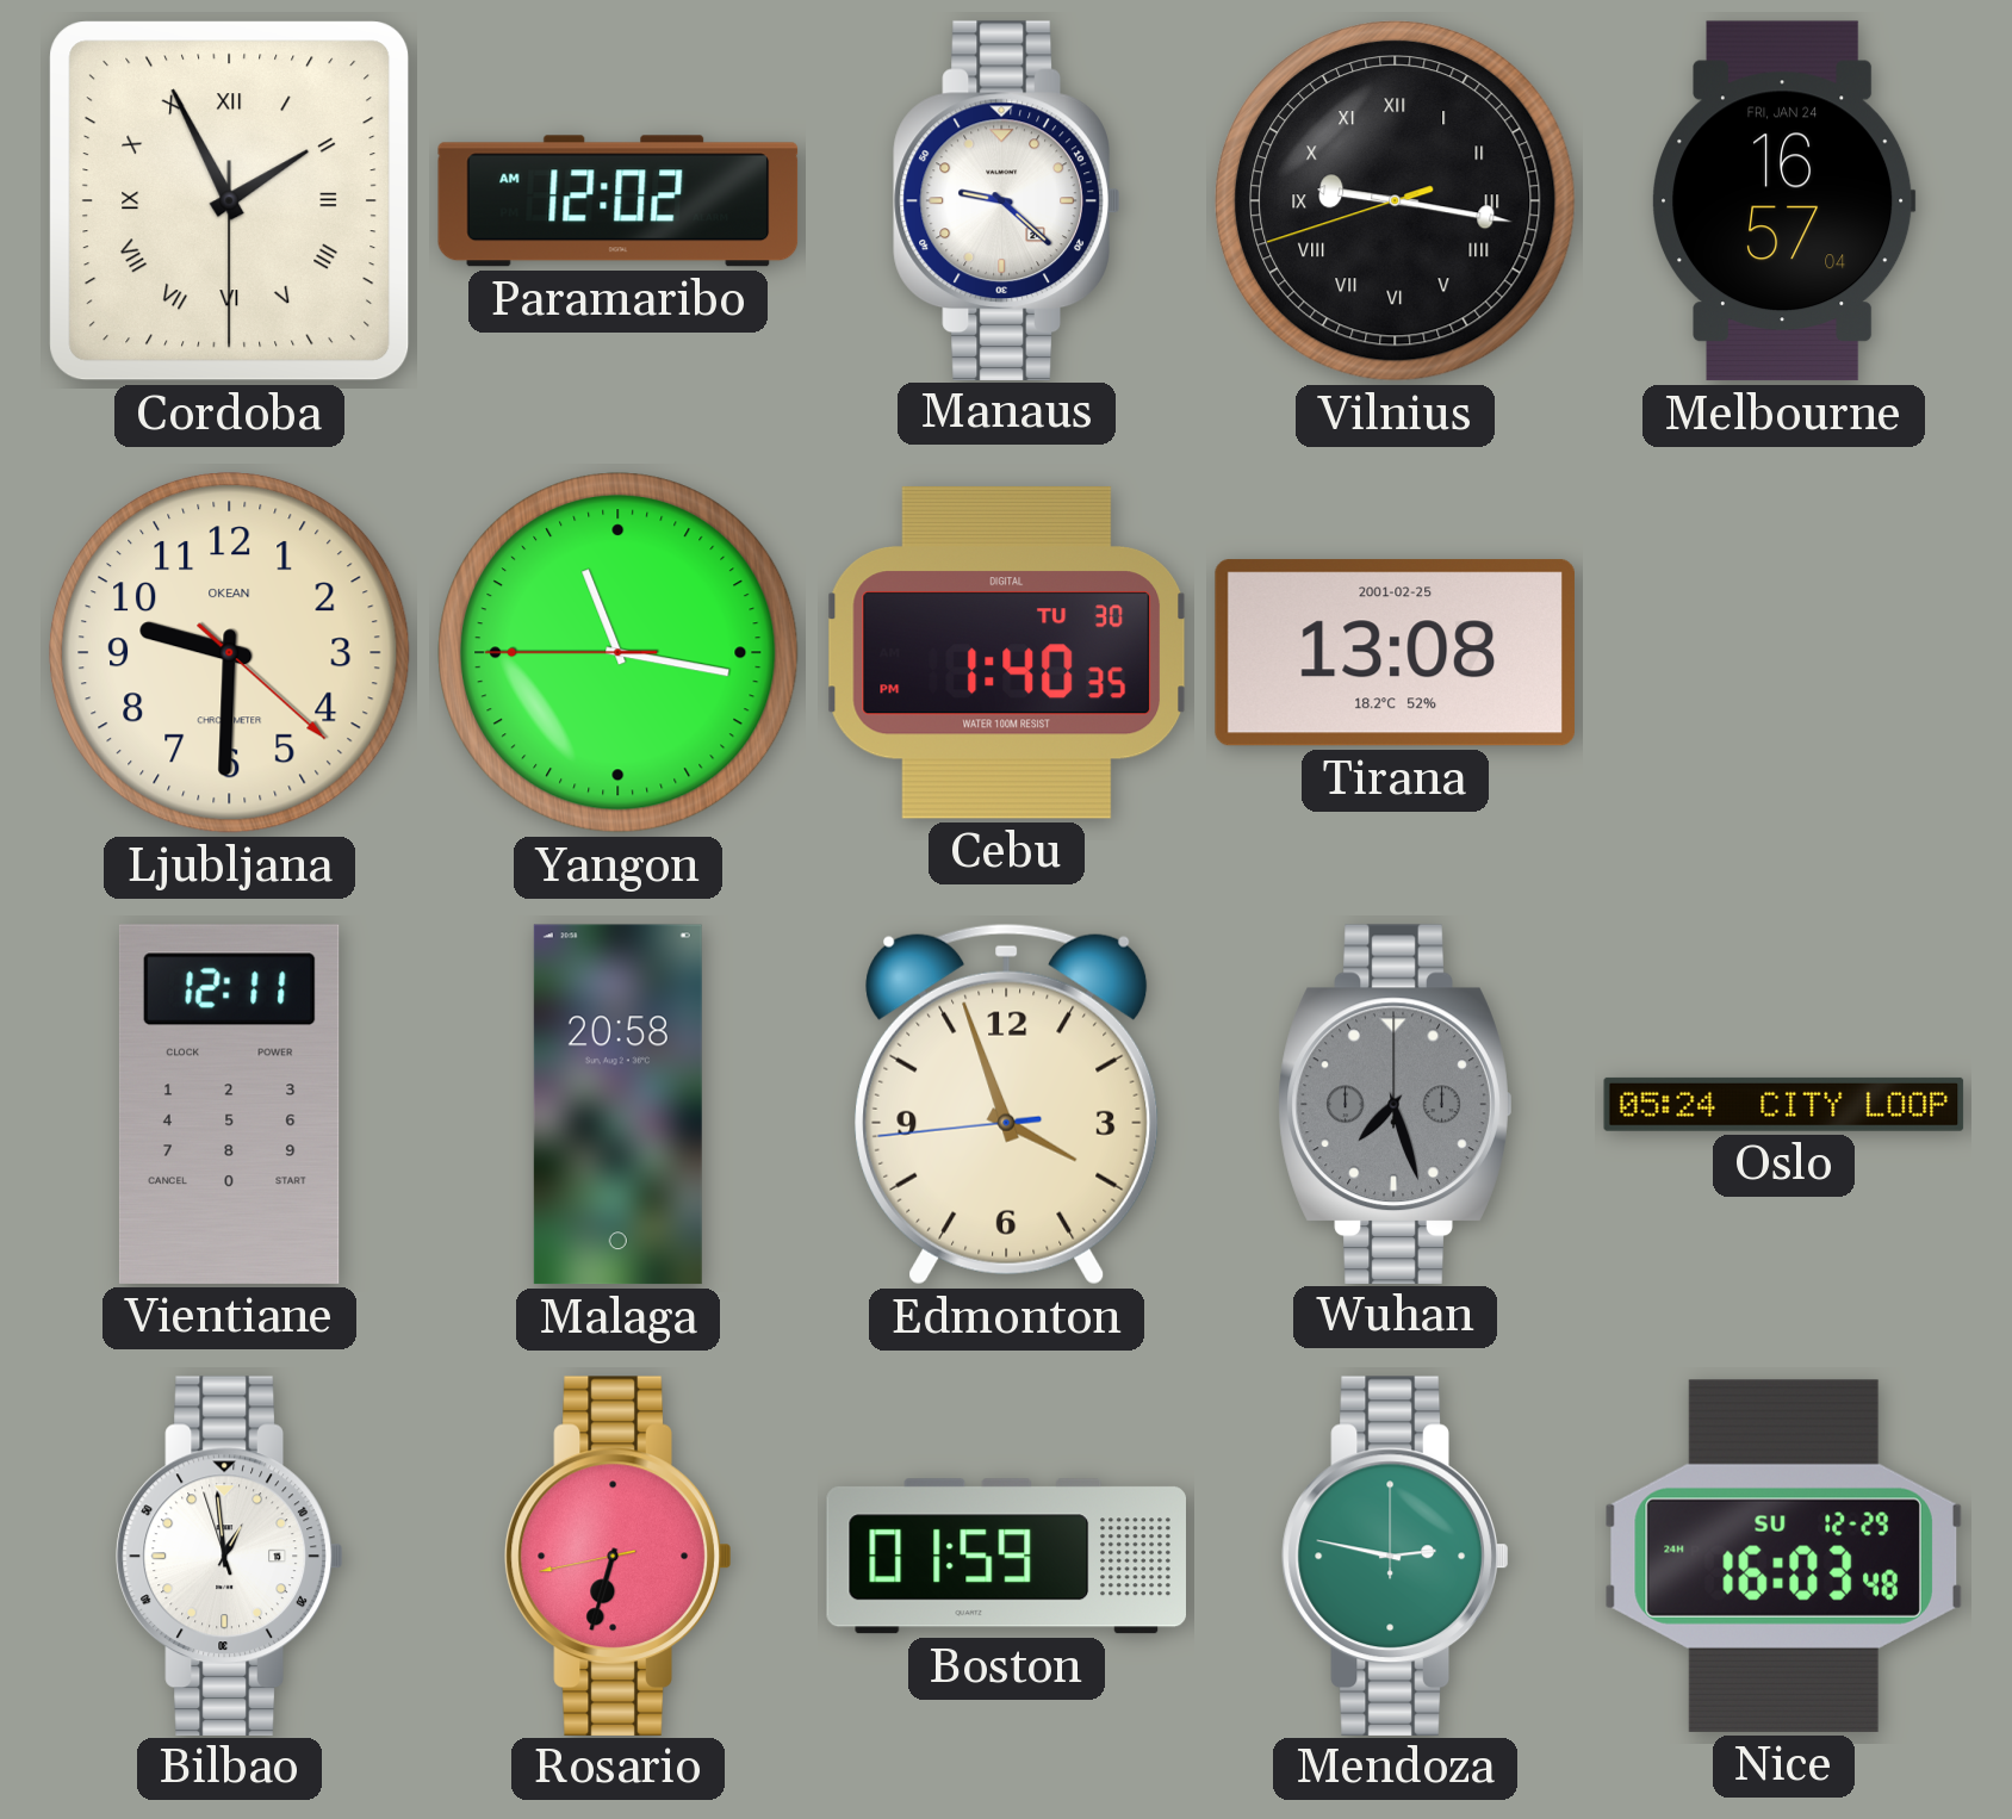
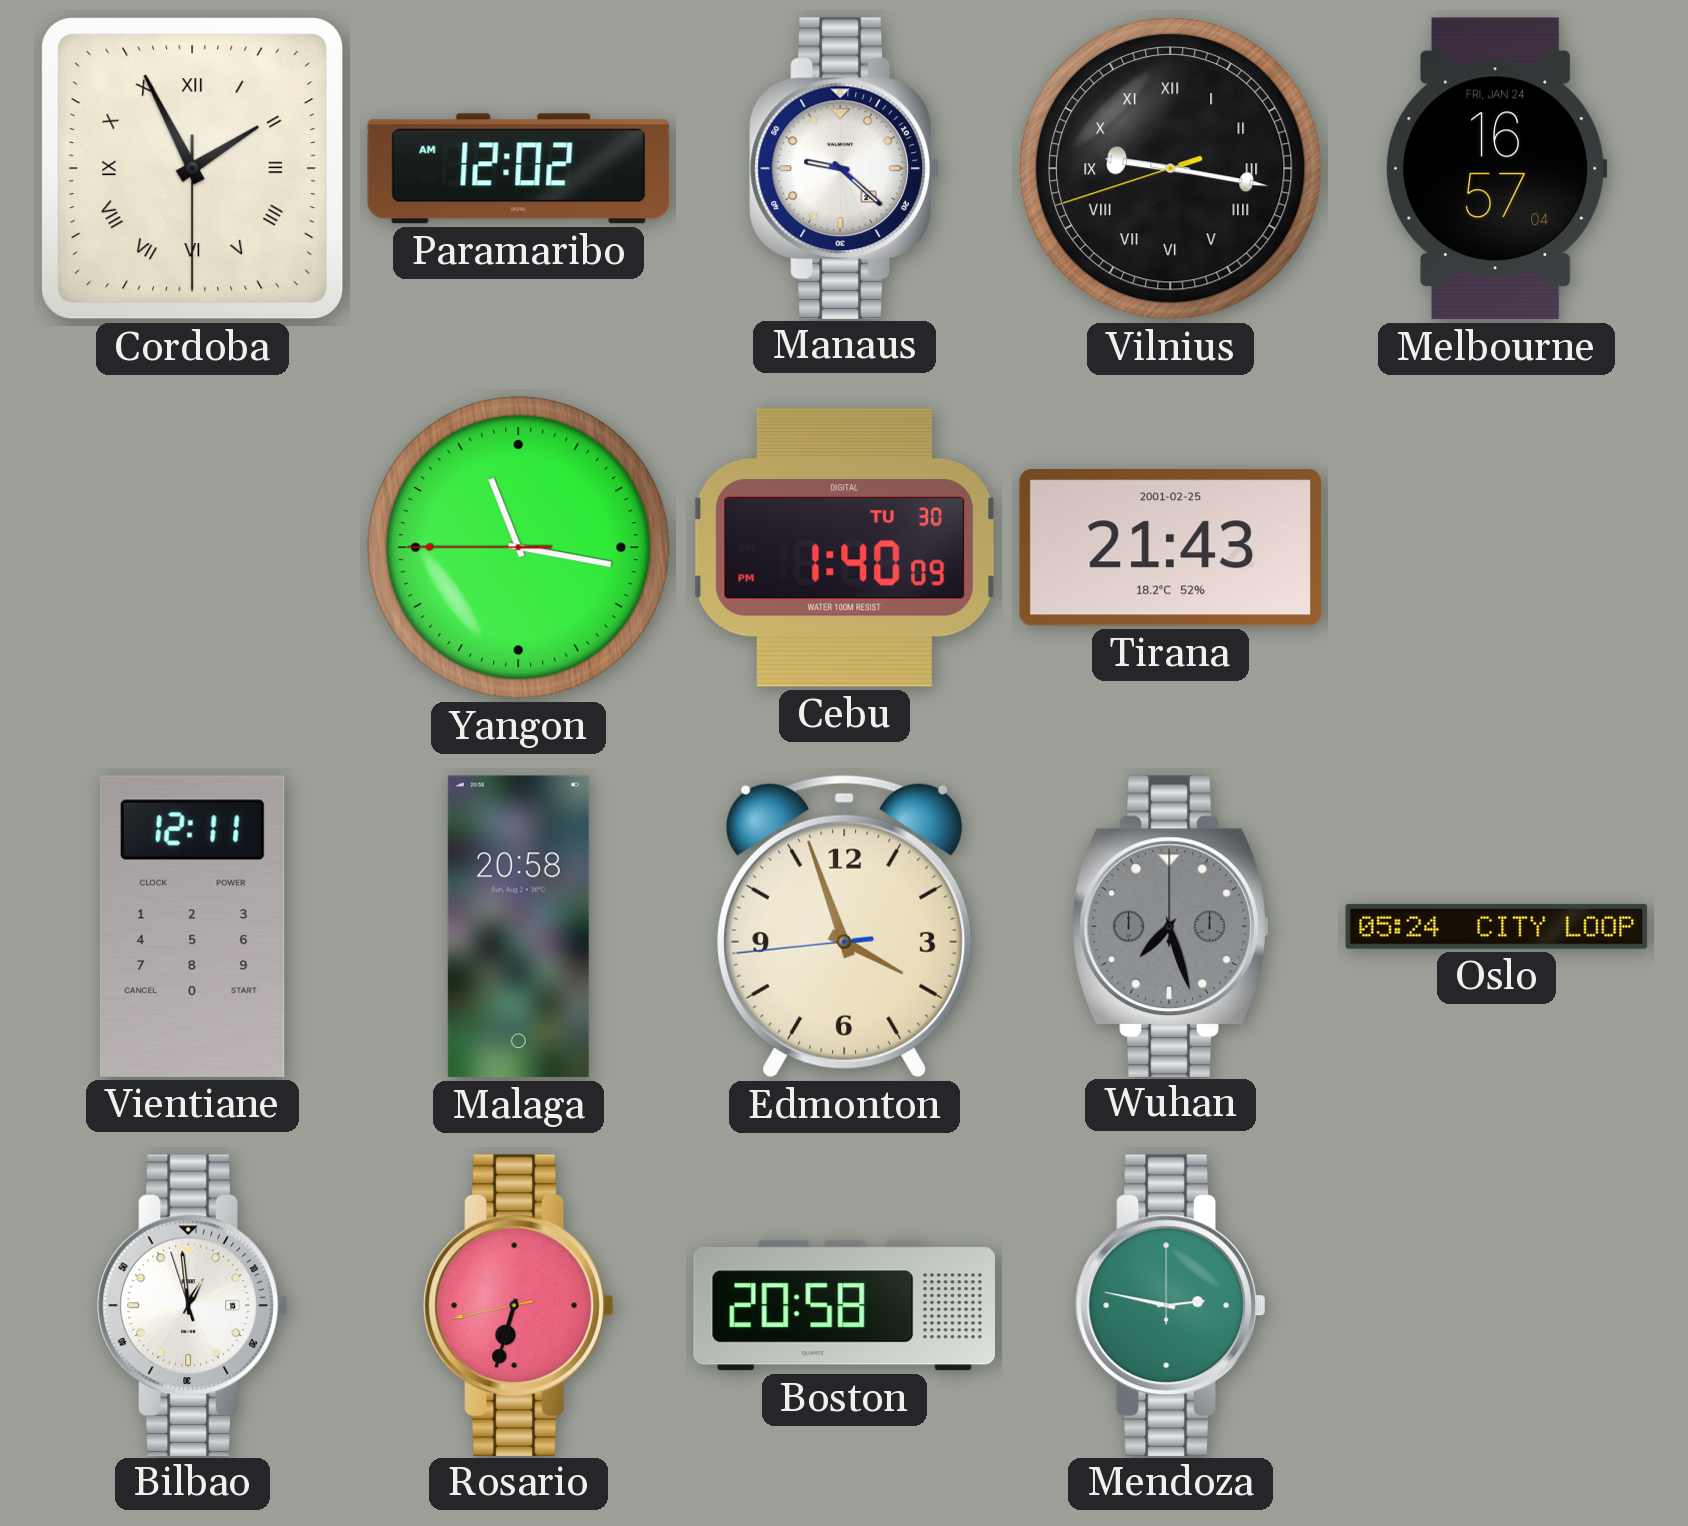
Ljubljana: 9:30 -> none
Cebu: 1:40:35 PM -> 1:40:09 PM
Tirana: 13:08 -> 21:43
Boston: 01:59 -> 20:58
Nice: 16:03 -> none
